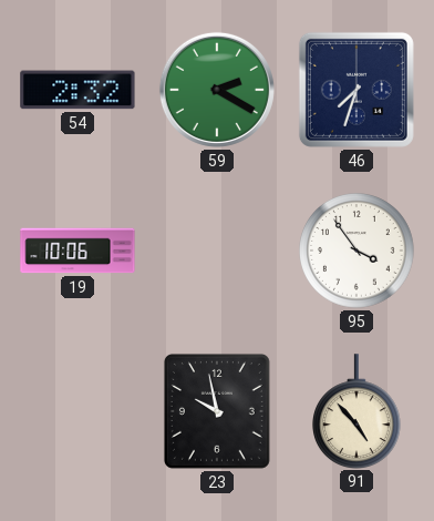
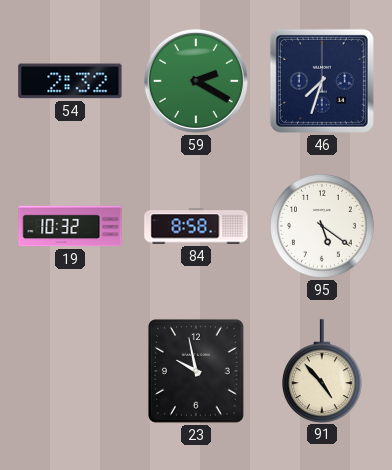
19: 10:06 -> 10:32
84: none -> 8:58
95: 3:54 -> 5:21
